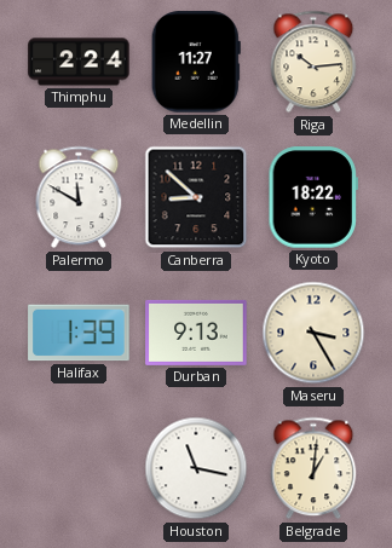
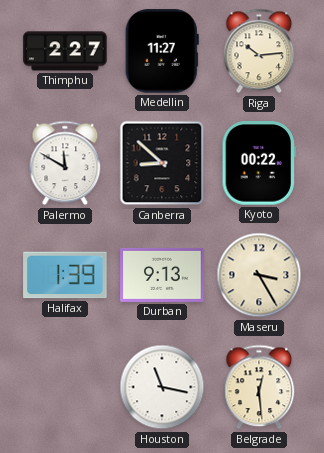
Thimphu: 2:24 -> 2:27
Kyoto: 18:22 -> 00:22
Belgrade: 1:01 -> 12:29
